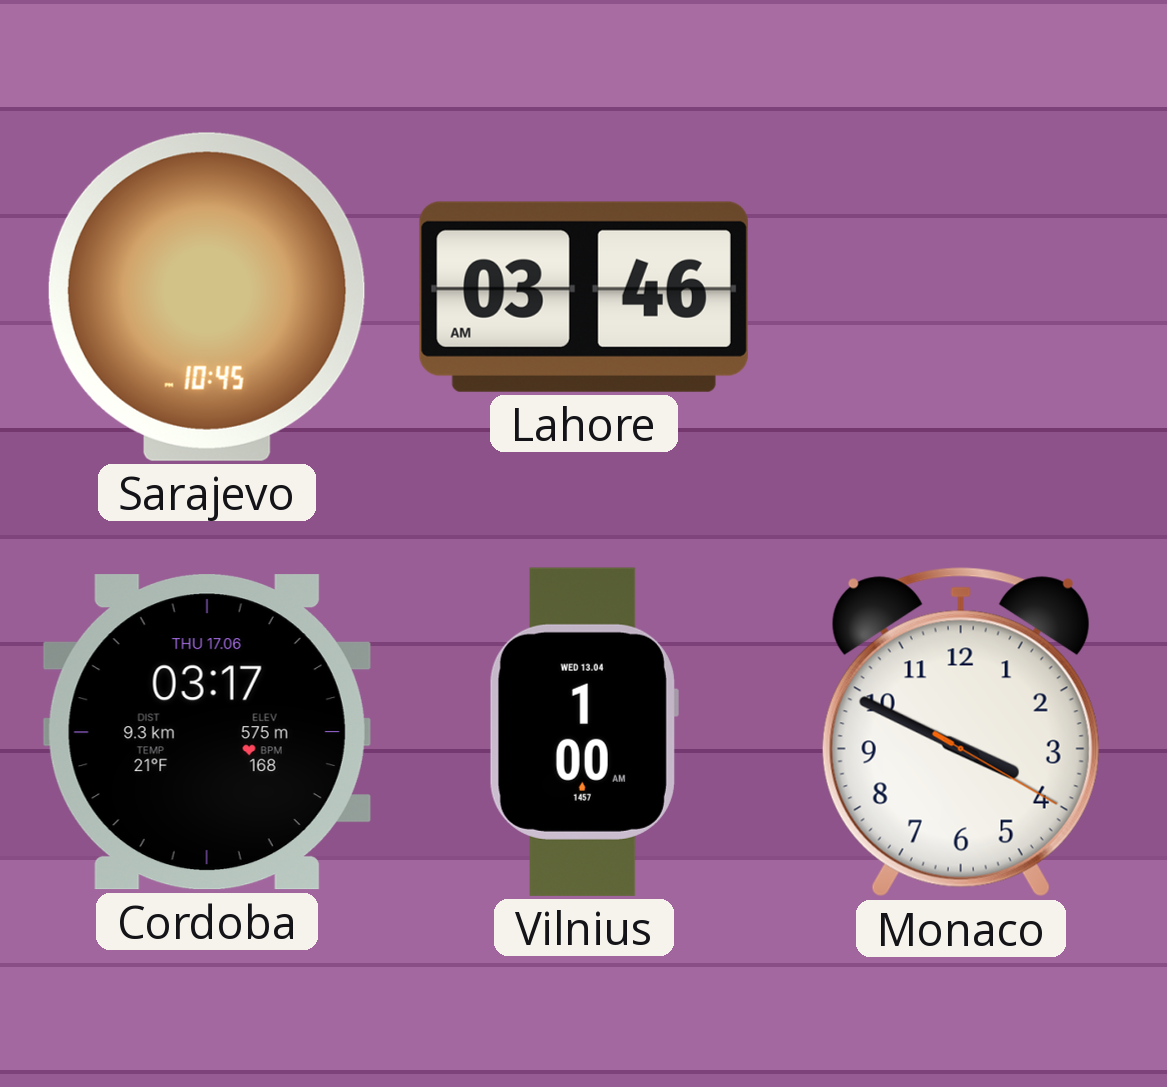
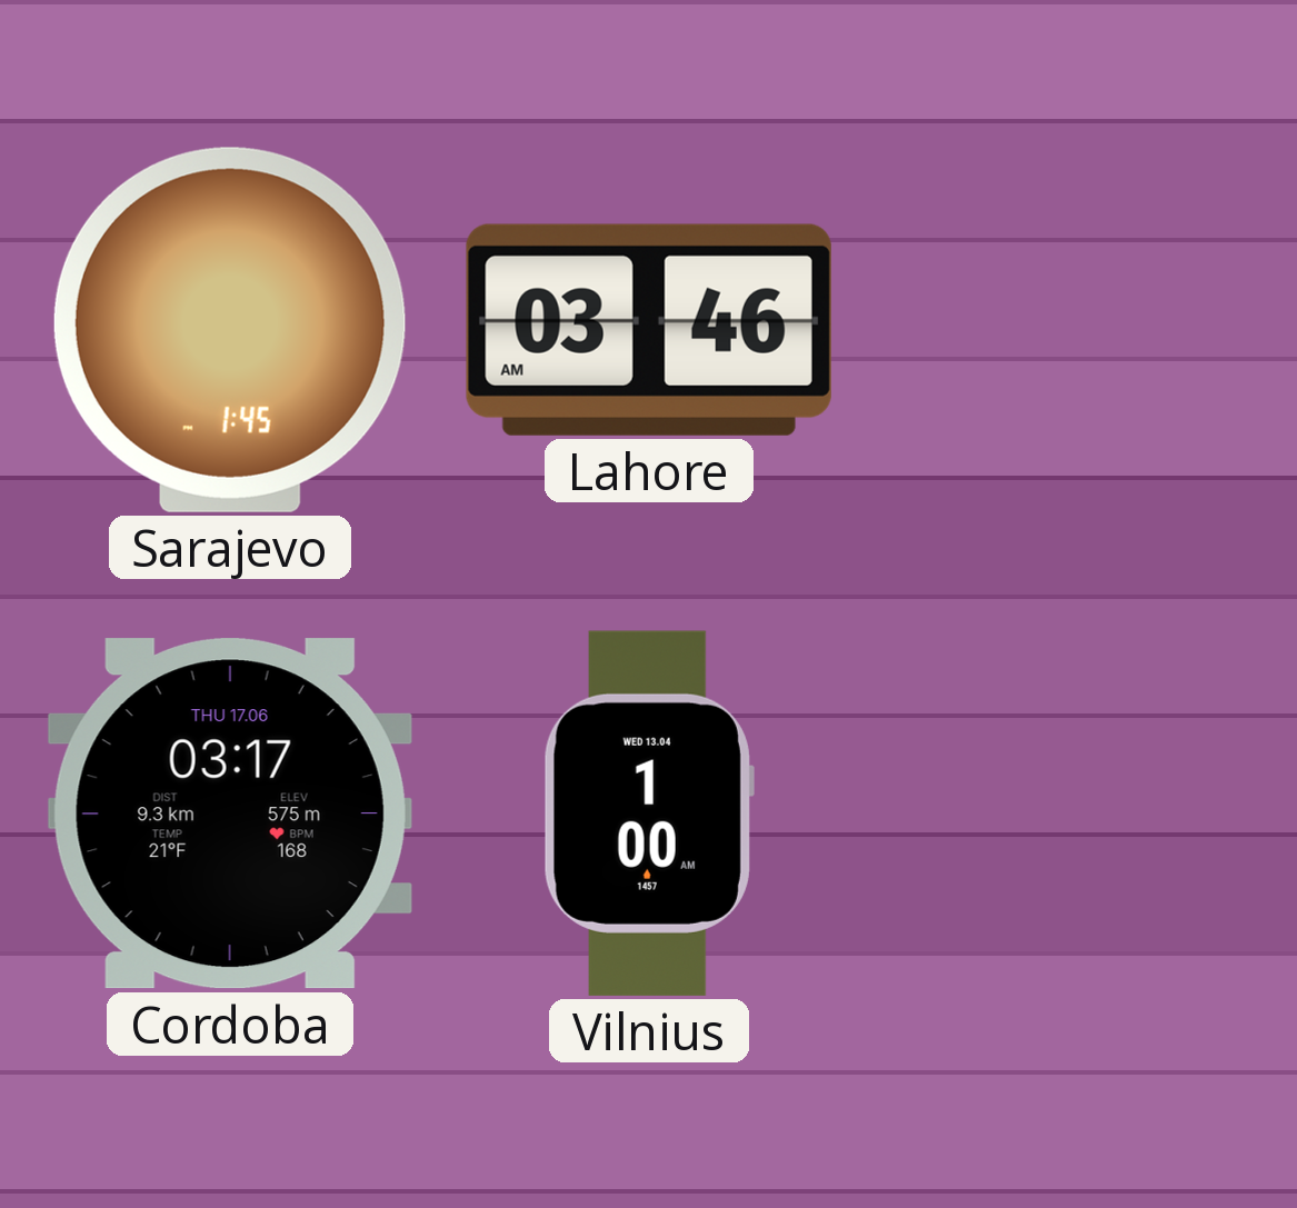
Sarajevo: 10:45 -> 1:45
Monaco: 3:49 -> none
